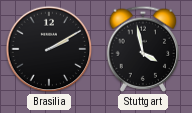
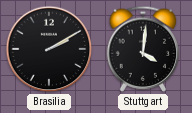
Stuttgart: 3:58 -> 4:01
